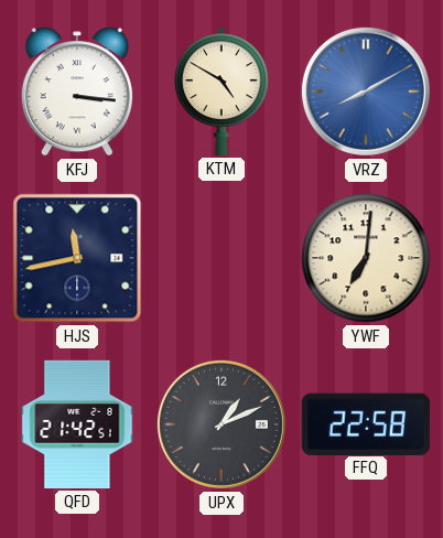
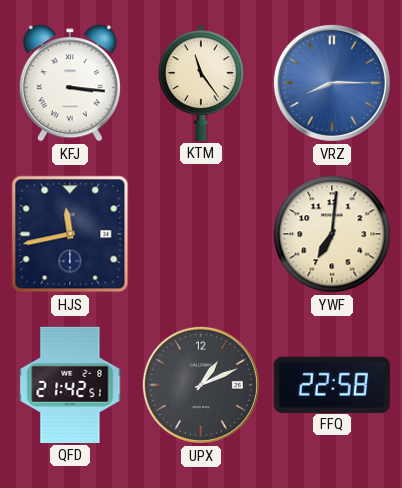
KTM: 4:50 -> 11:24
VRZ: 8:10 -> 8:15
